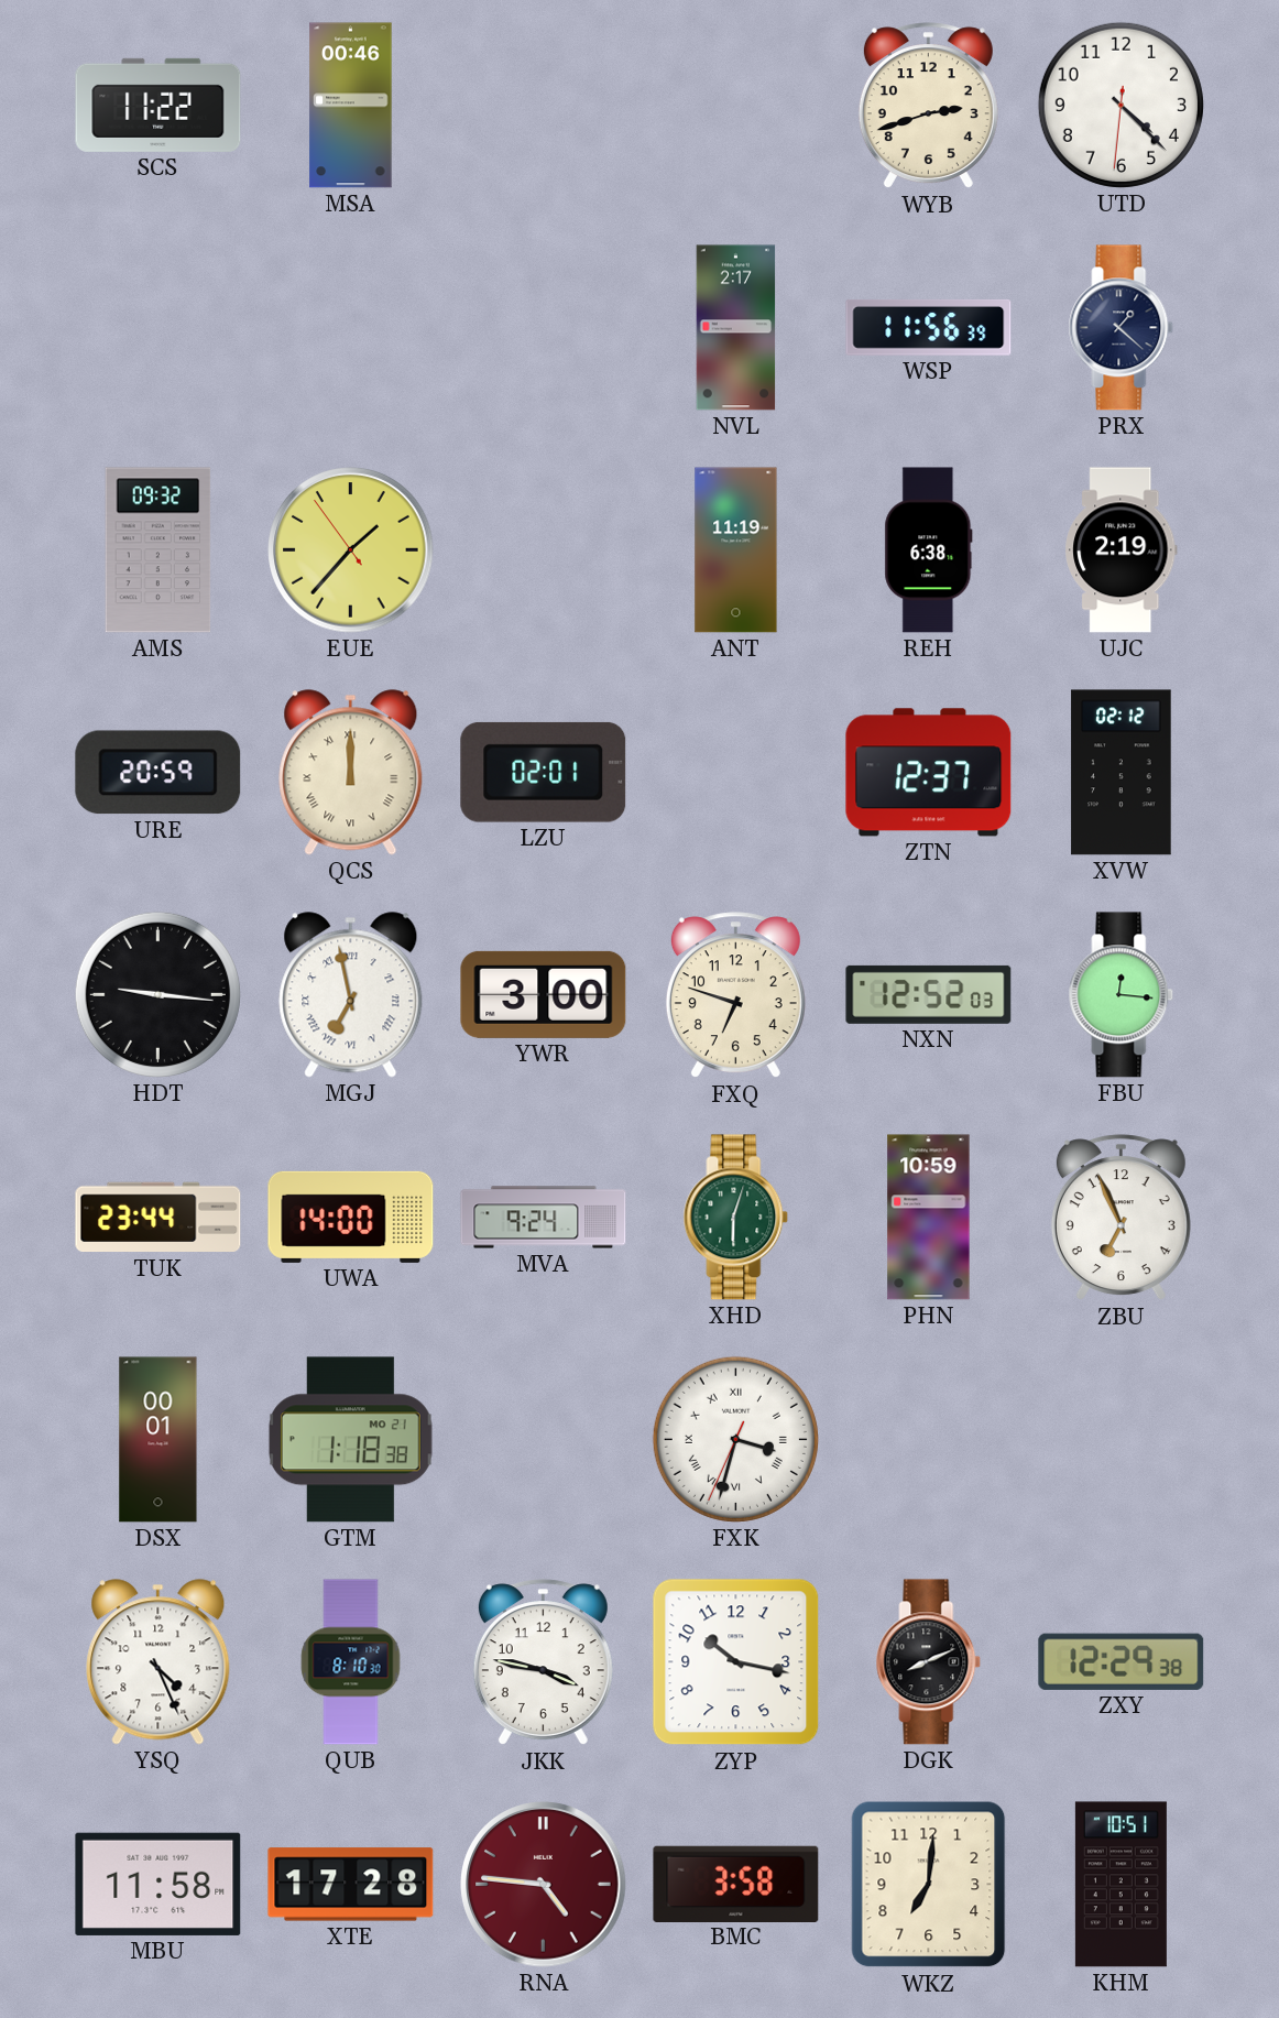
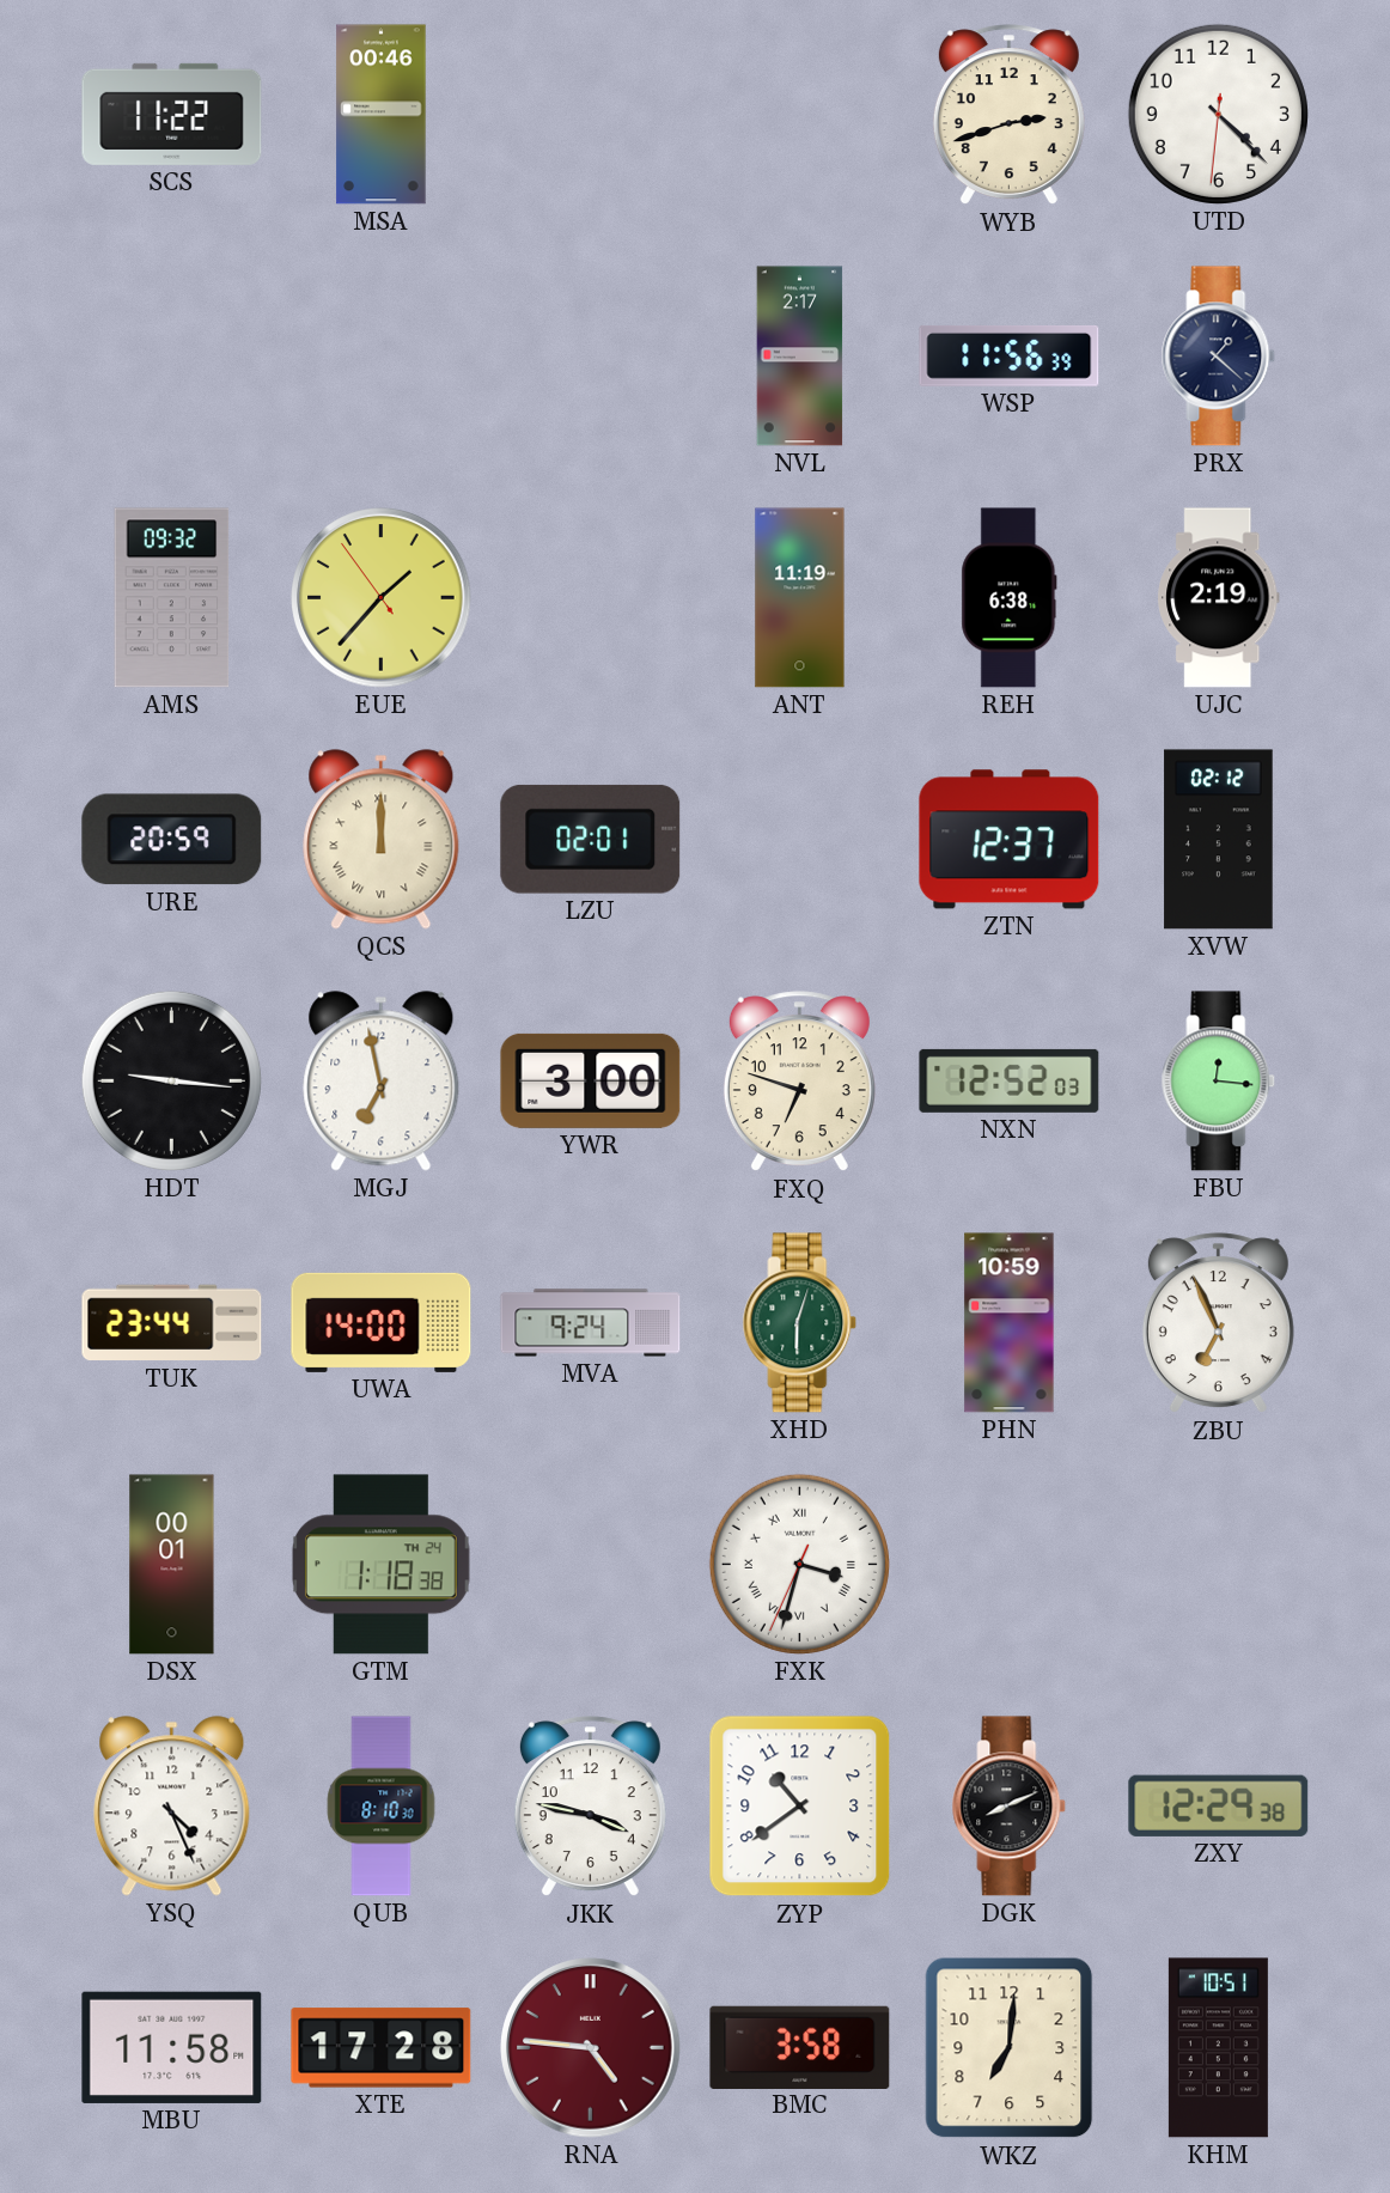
MGJ numerals: Roman -> Arabic
GTM date: MO 21 -> TH 24
ZYP: 10:17 -> 10:39
